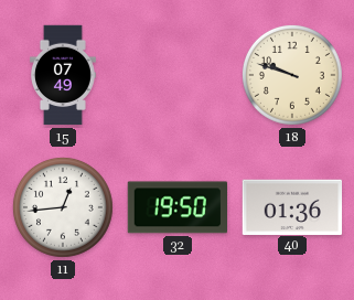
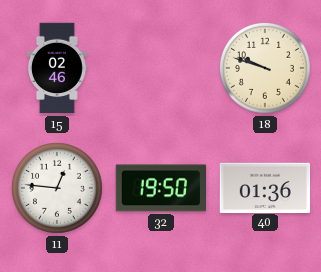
15: 07:49 -> 02:46
11: 12:44 -> 12:46
